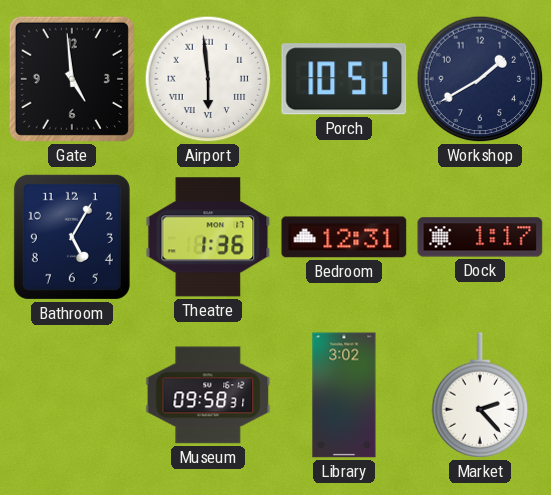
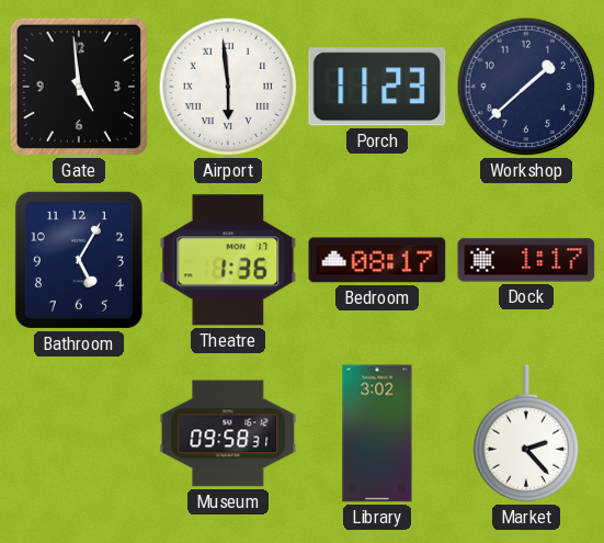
Porch: 10:51 -> 11:23
Workshop: 1:40 -> 1:38
Bedroom: 12:31 -> 08:17
